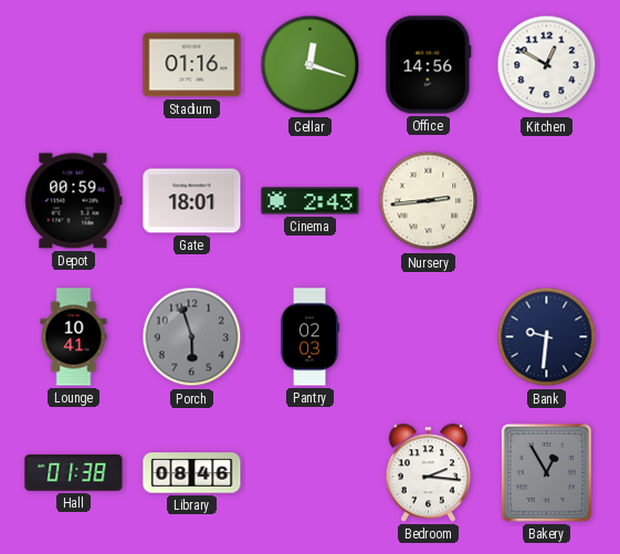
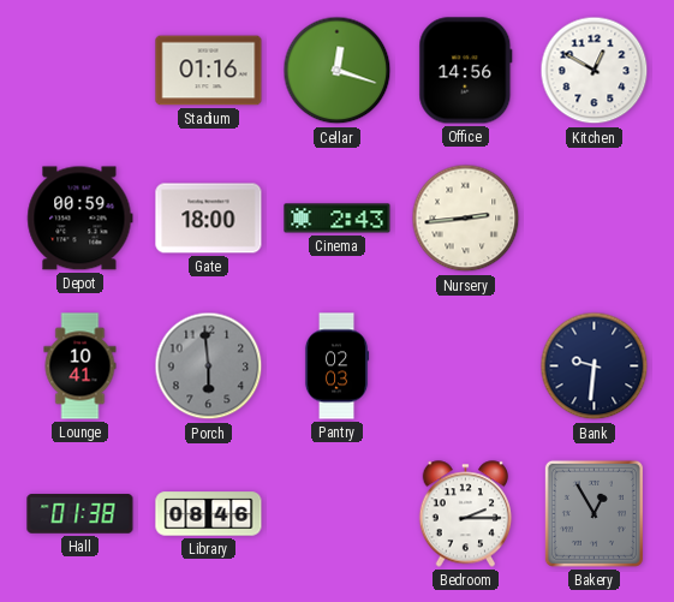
Gate: 18:01 -> 18:00
Porch: 5:57 -> 5:59
Bedroom: 2:16 -> 2:15
